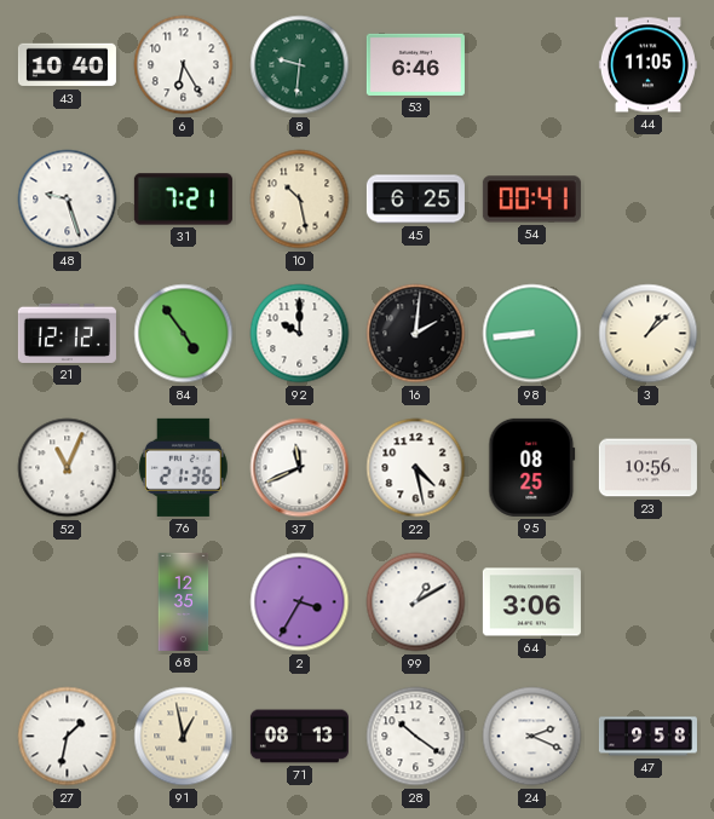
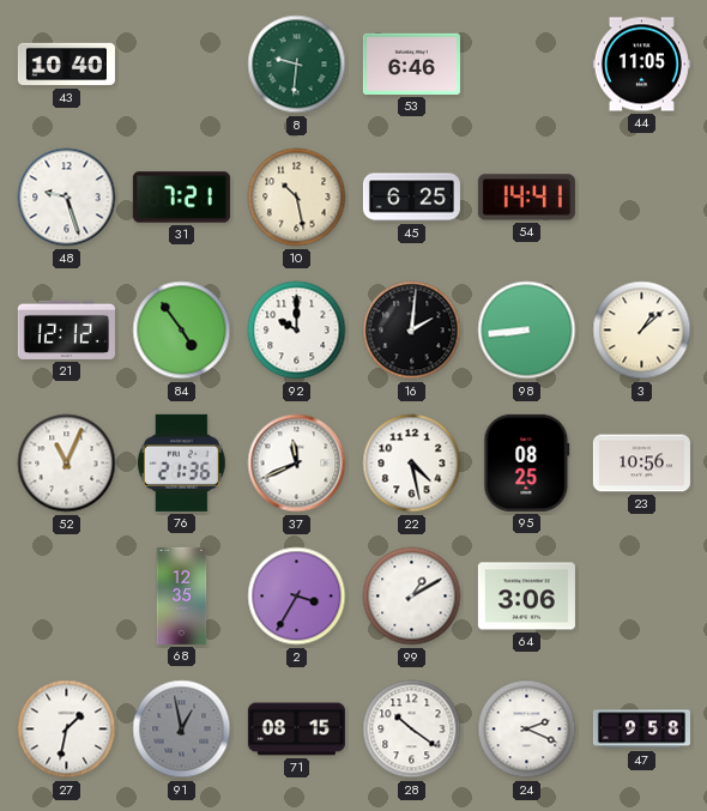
6: 6:25 -> none
54: 00:41 -> 14:41
91 dial: cream -> grey
71: 08:13 -> 08:15
